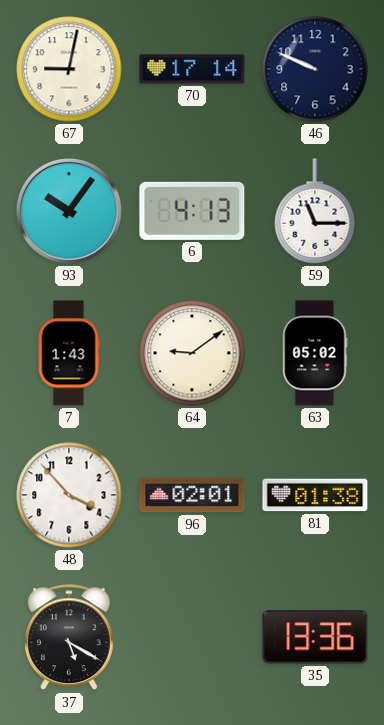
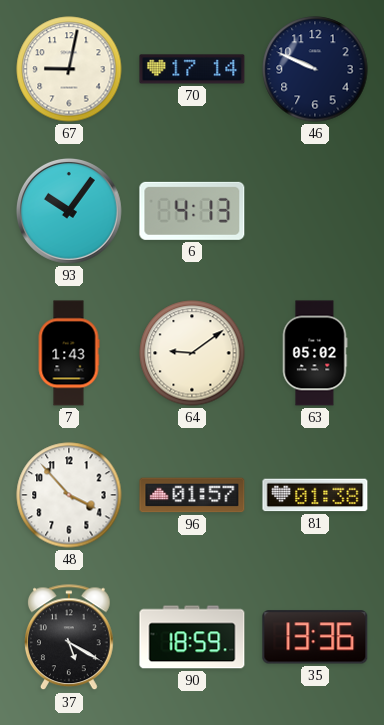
59: 11:15 -> none
96: 02:01 -> 01:57
90: none -> 18:59
